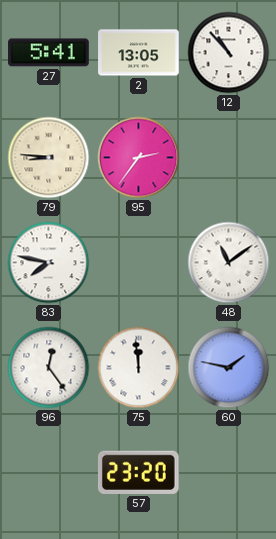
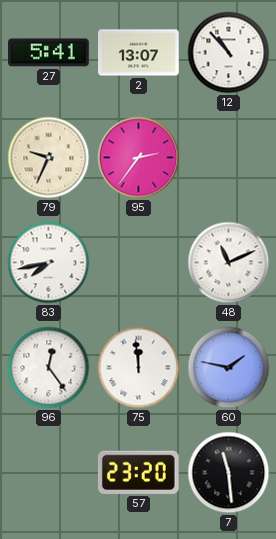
2: 13:05 -> 13:07
79: 8:46 -> 9:34
83: 7:47 -> 7:43
48: 11:09 -> 11:11
7: none -> 11:29
